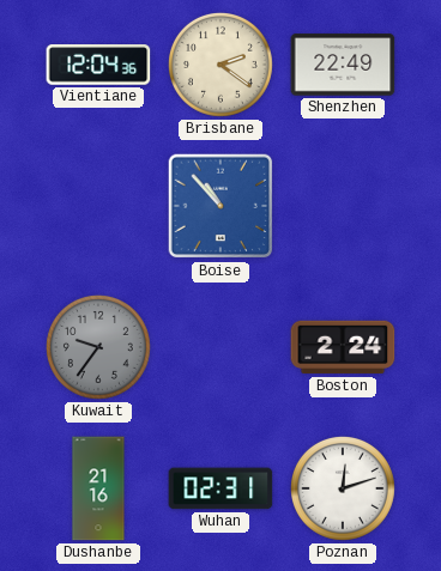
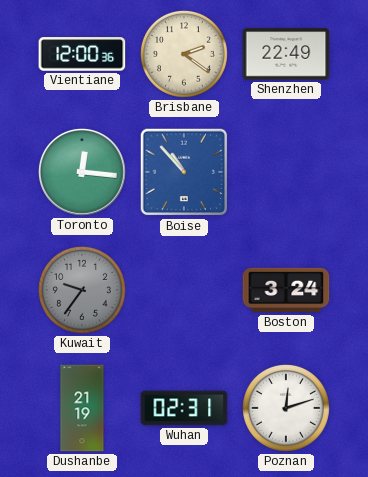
Vientiane: 12:04 -> 12:00
Toronto: none -> 12:16
Boston: 2:24 -> 3:24
Dushanbe: 21:16 -> 21:19
